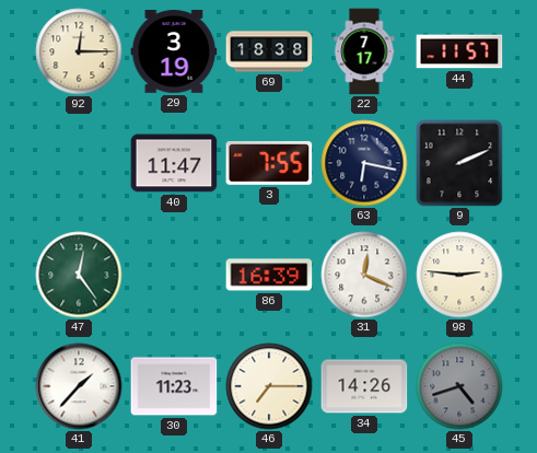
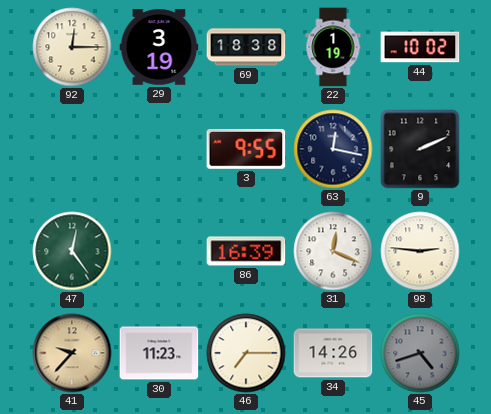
22: 7:17 -> 1:19
44: 11:57 -> 10:02
40: 11:47 -> none
3: 7:55 -> 9:55
63: 6:17 -> 12:17
41: 1:37 -> 9:37
41 dial: white -> champagne
